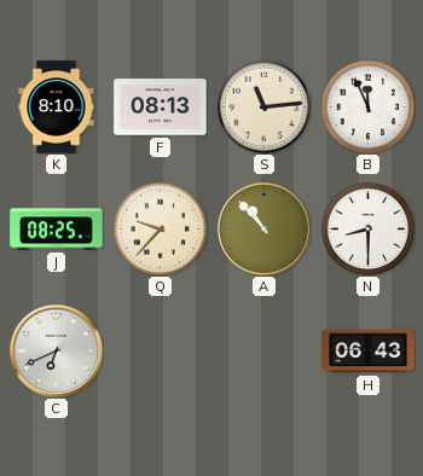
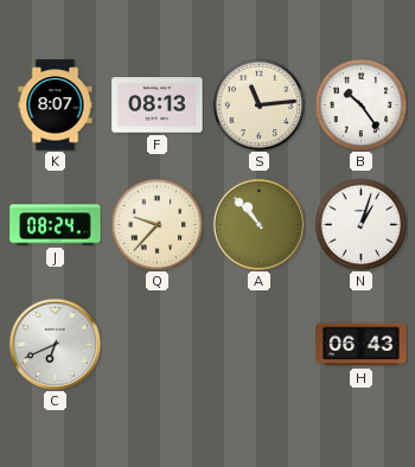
K: 8:10 -> 8:07
B: 11:56 -> 10:24
J: 08:25 -> 08:24
N: 8:30 -> 1:03
